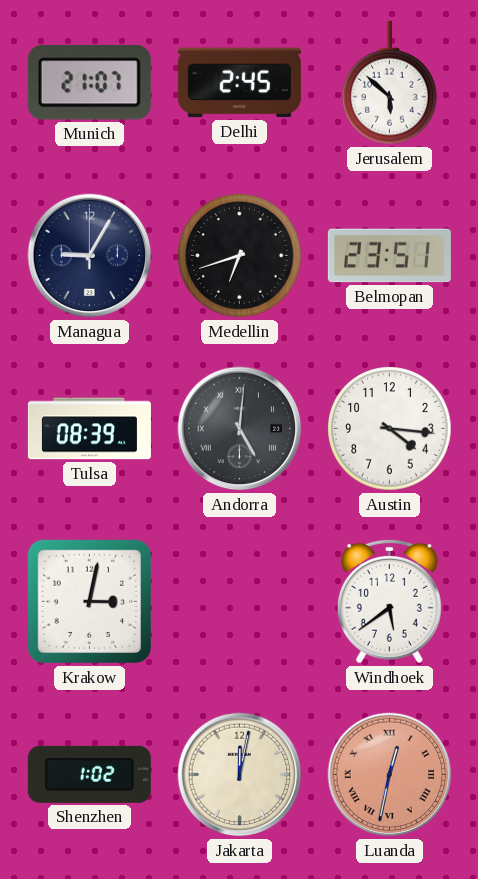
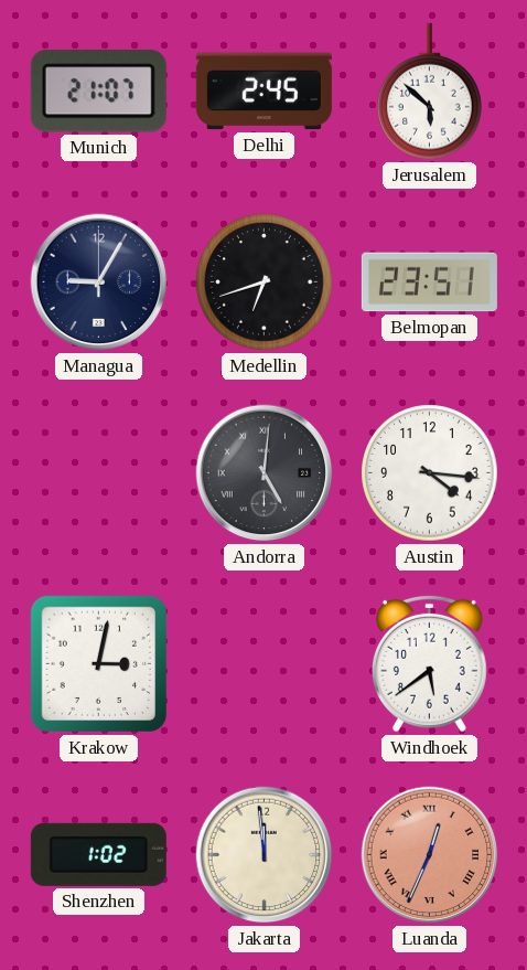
Tulsa: 08:39 -> none
Jakarta: 12:02 -> 11:59
Luanda: 12:32 -> 12:34
